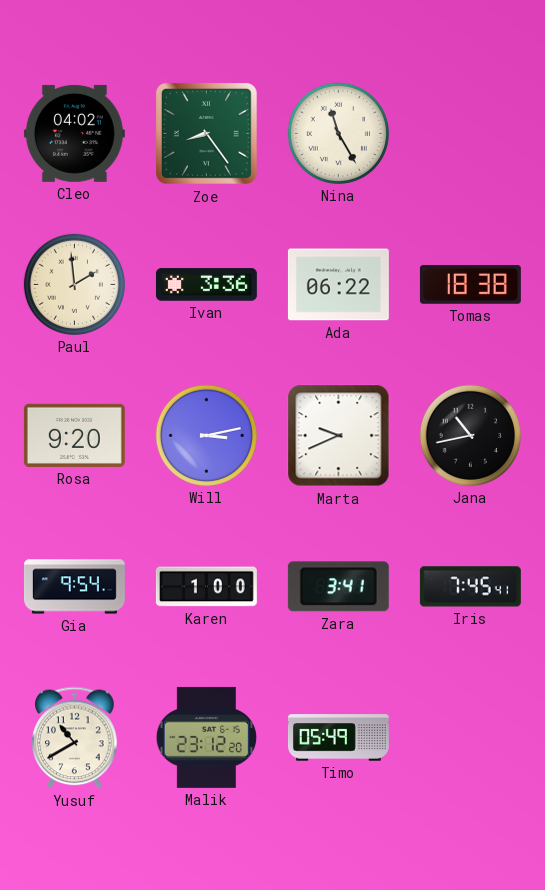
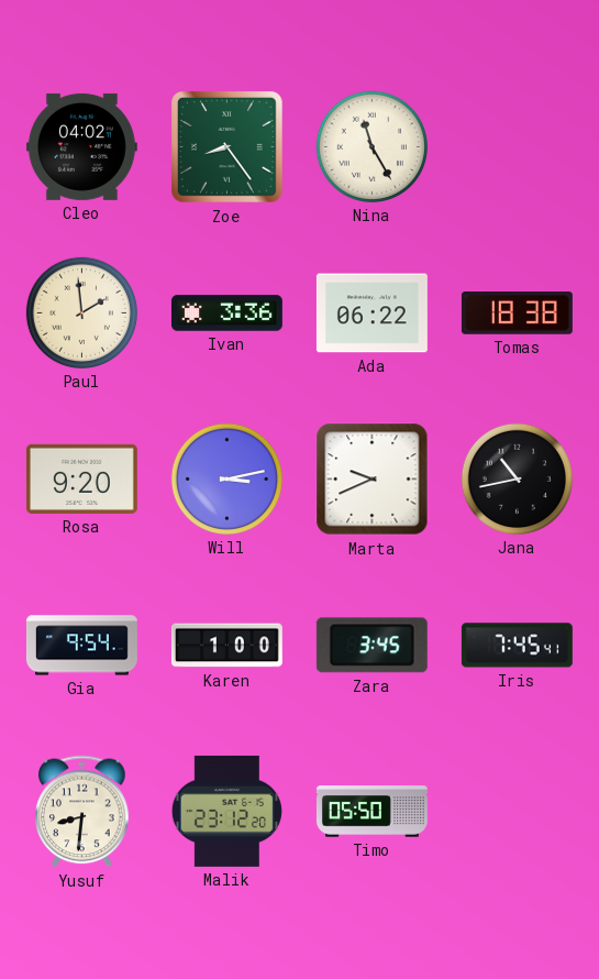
Zara: 3:41 -> 3:45
Yusuf: 10:40 -> 8:31
Timo: 05:49 -> 05:50
